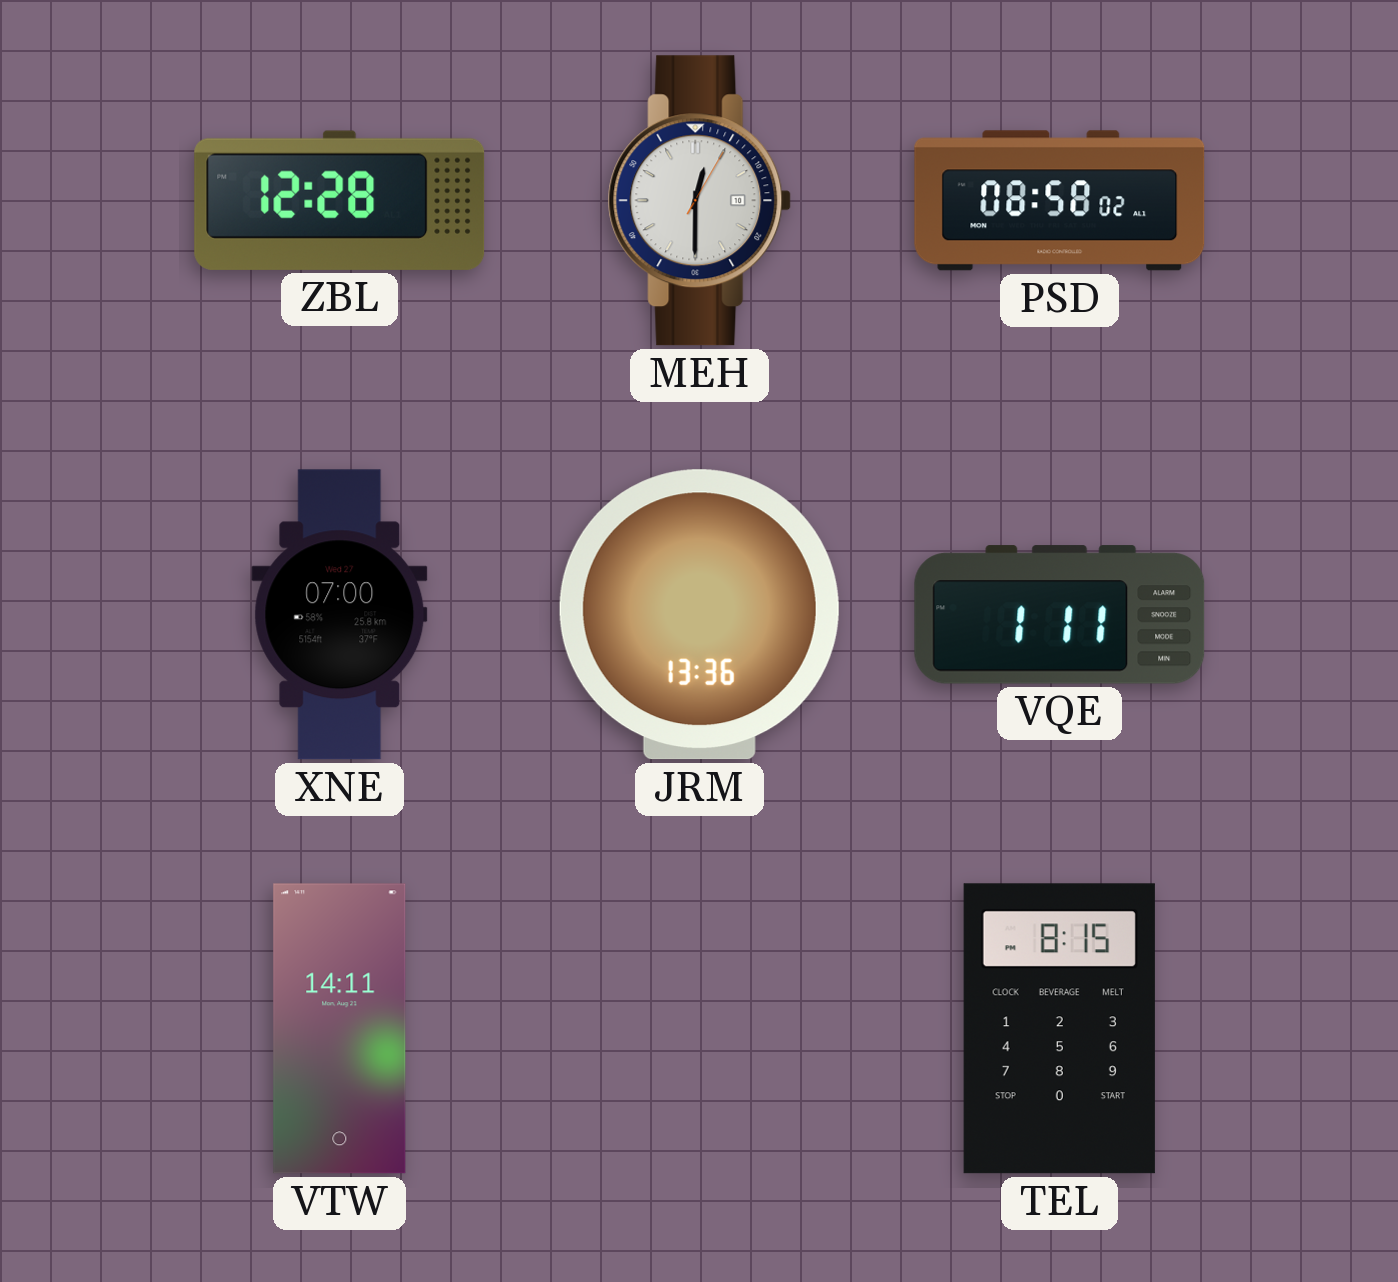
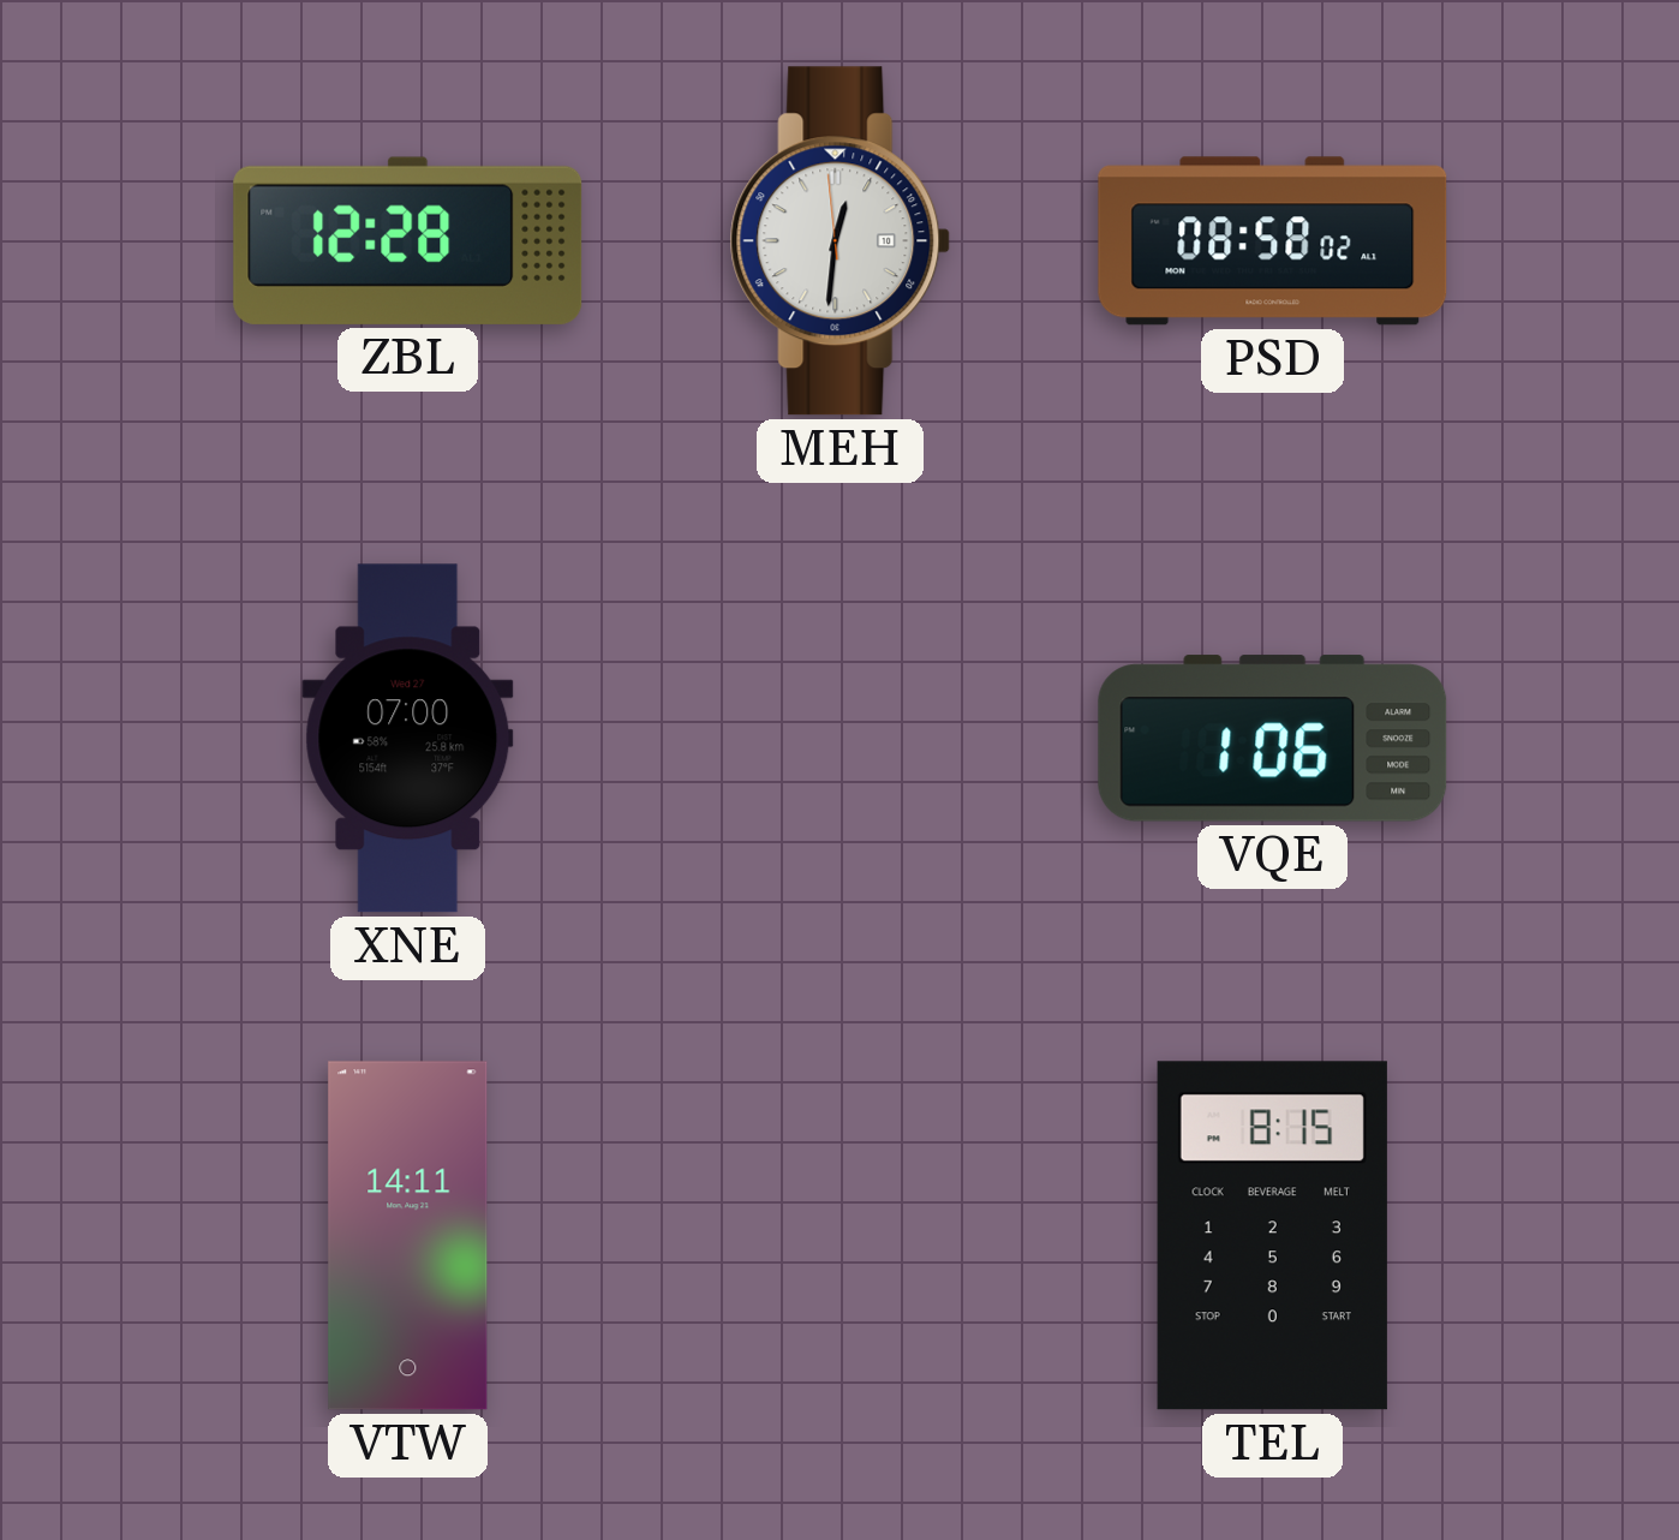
MEH: 12:30:05 -> 12:30:59
JRM: 13:36 -> none
VQE: 1:11 -> 1:06
